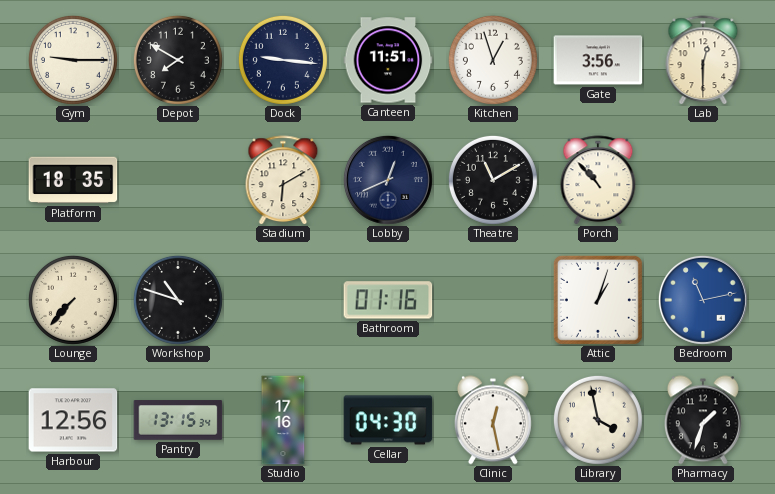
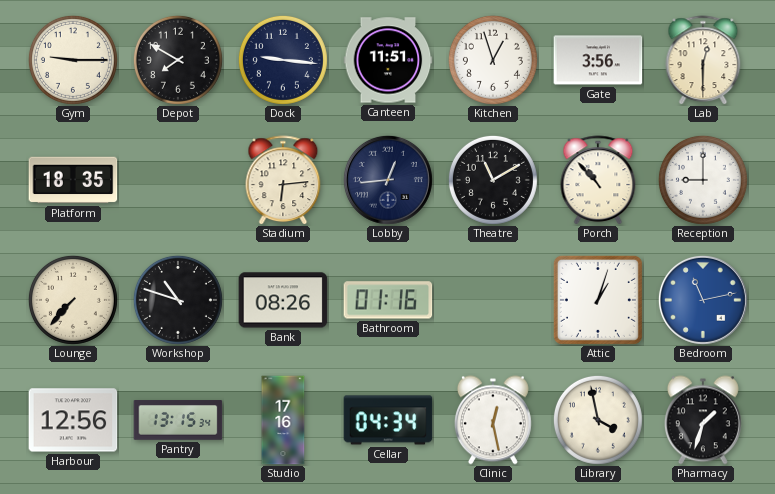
Stadium: 6:10 -> 6:14
Lobby: 12:41 -> 12:44
Reception: none -> 9:00
Bank: none -> 08:26
Cellar: 04:30 -> 04:34
